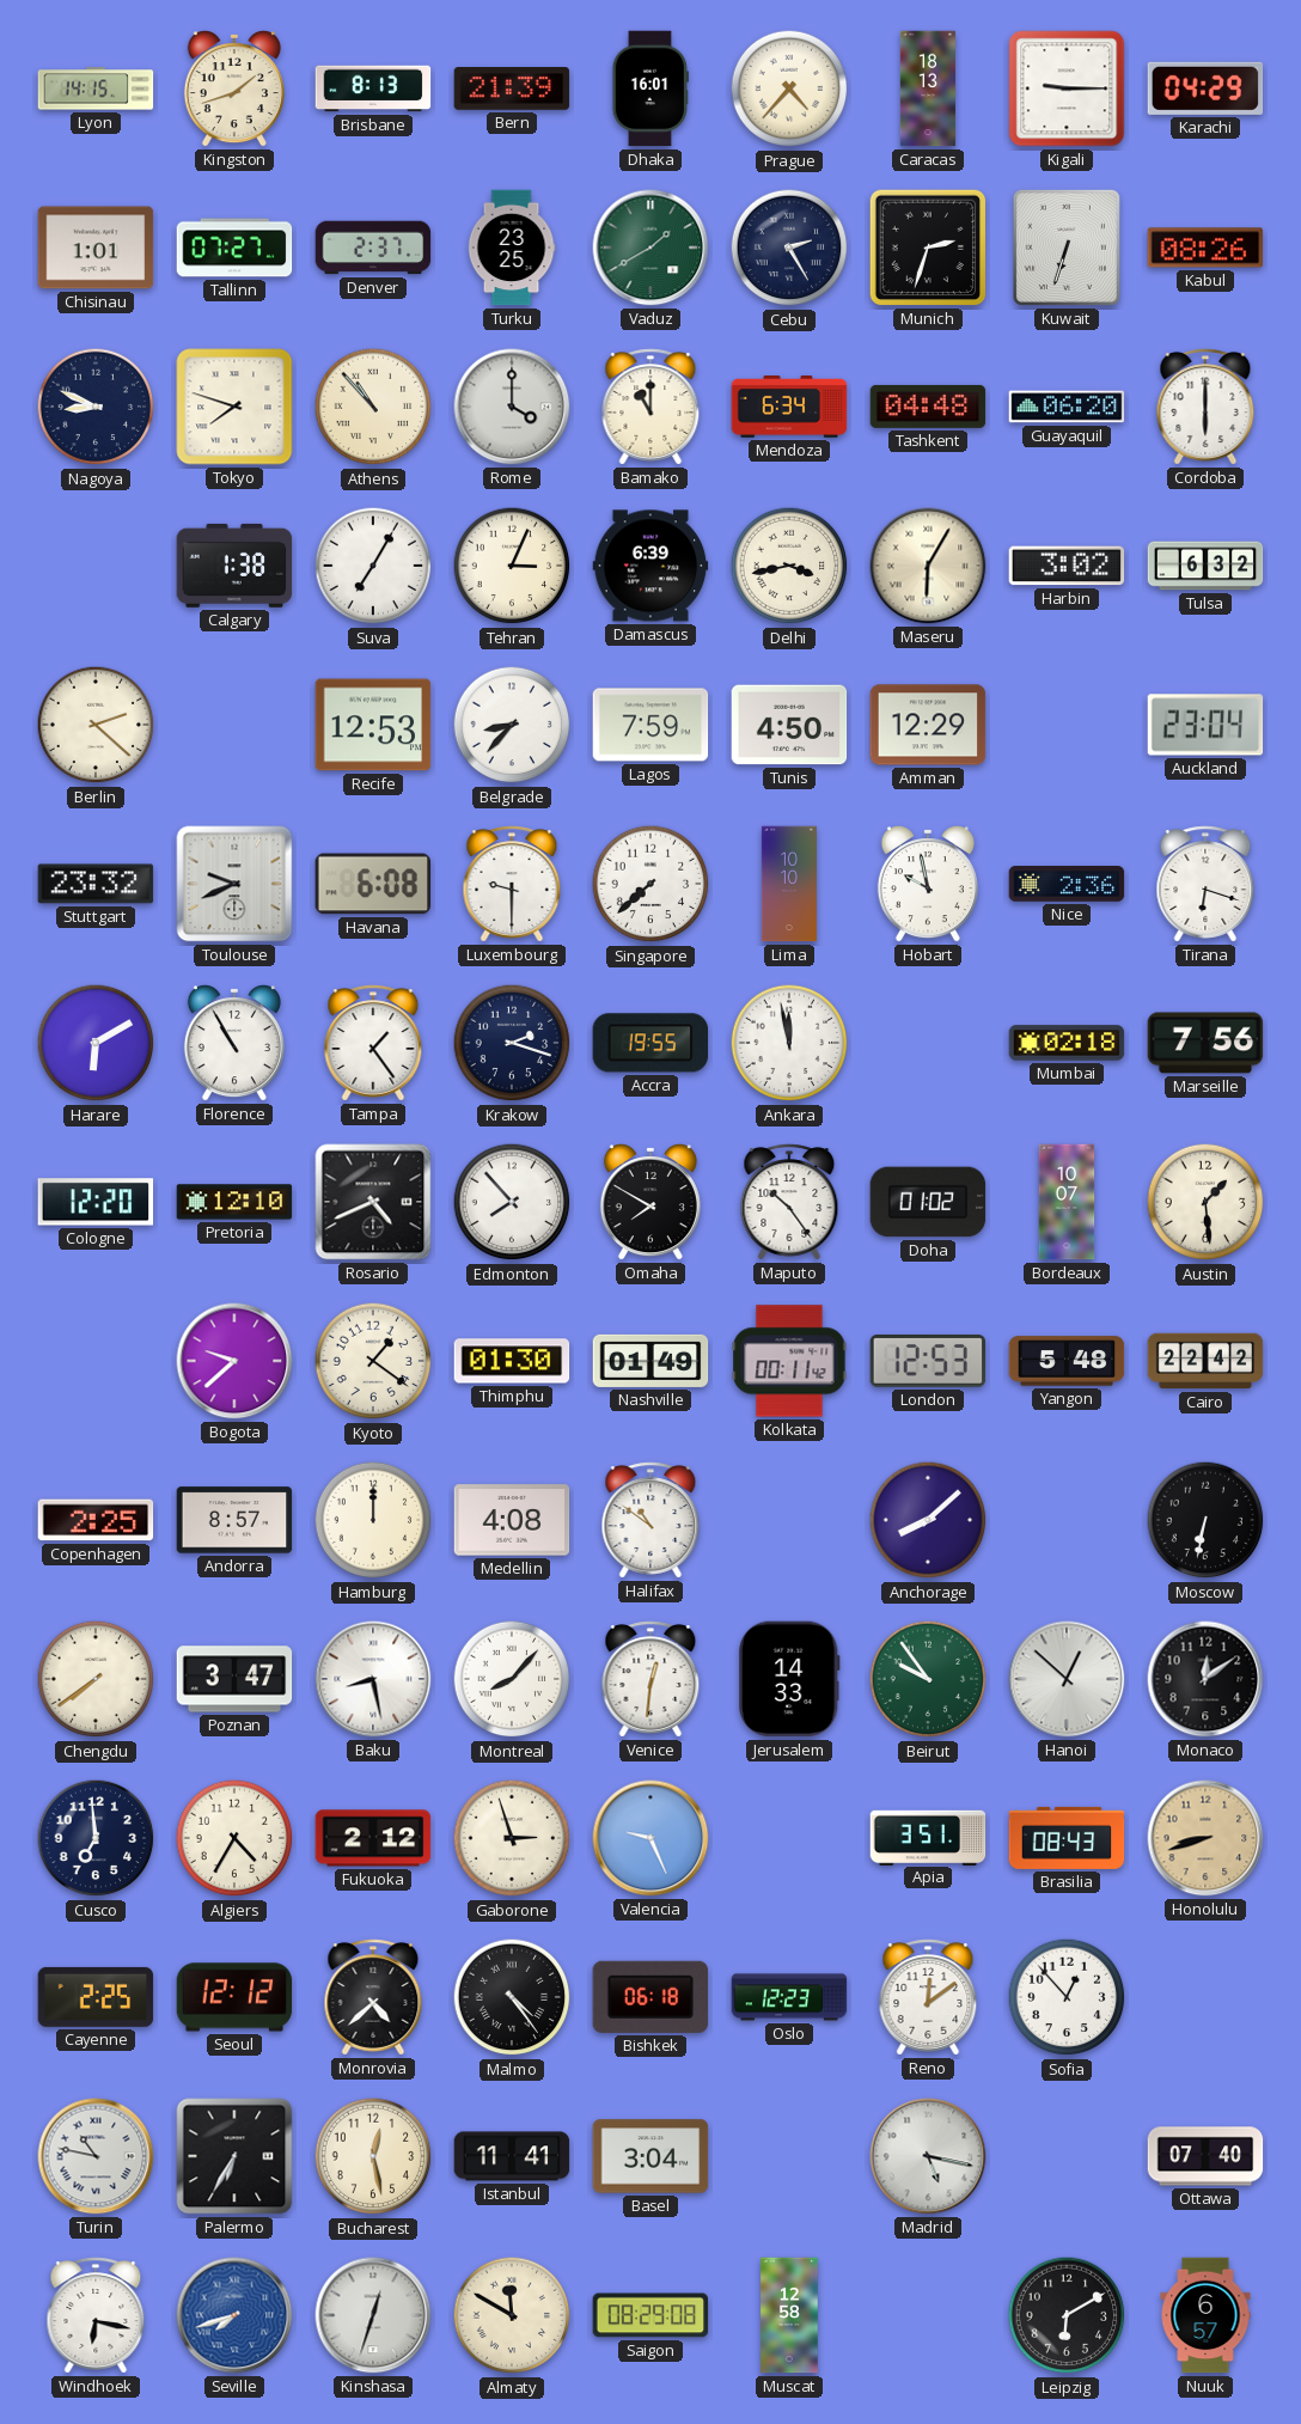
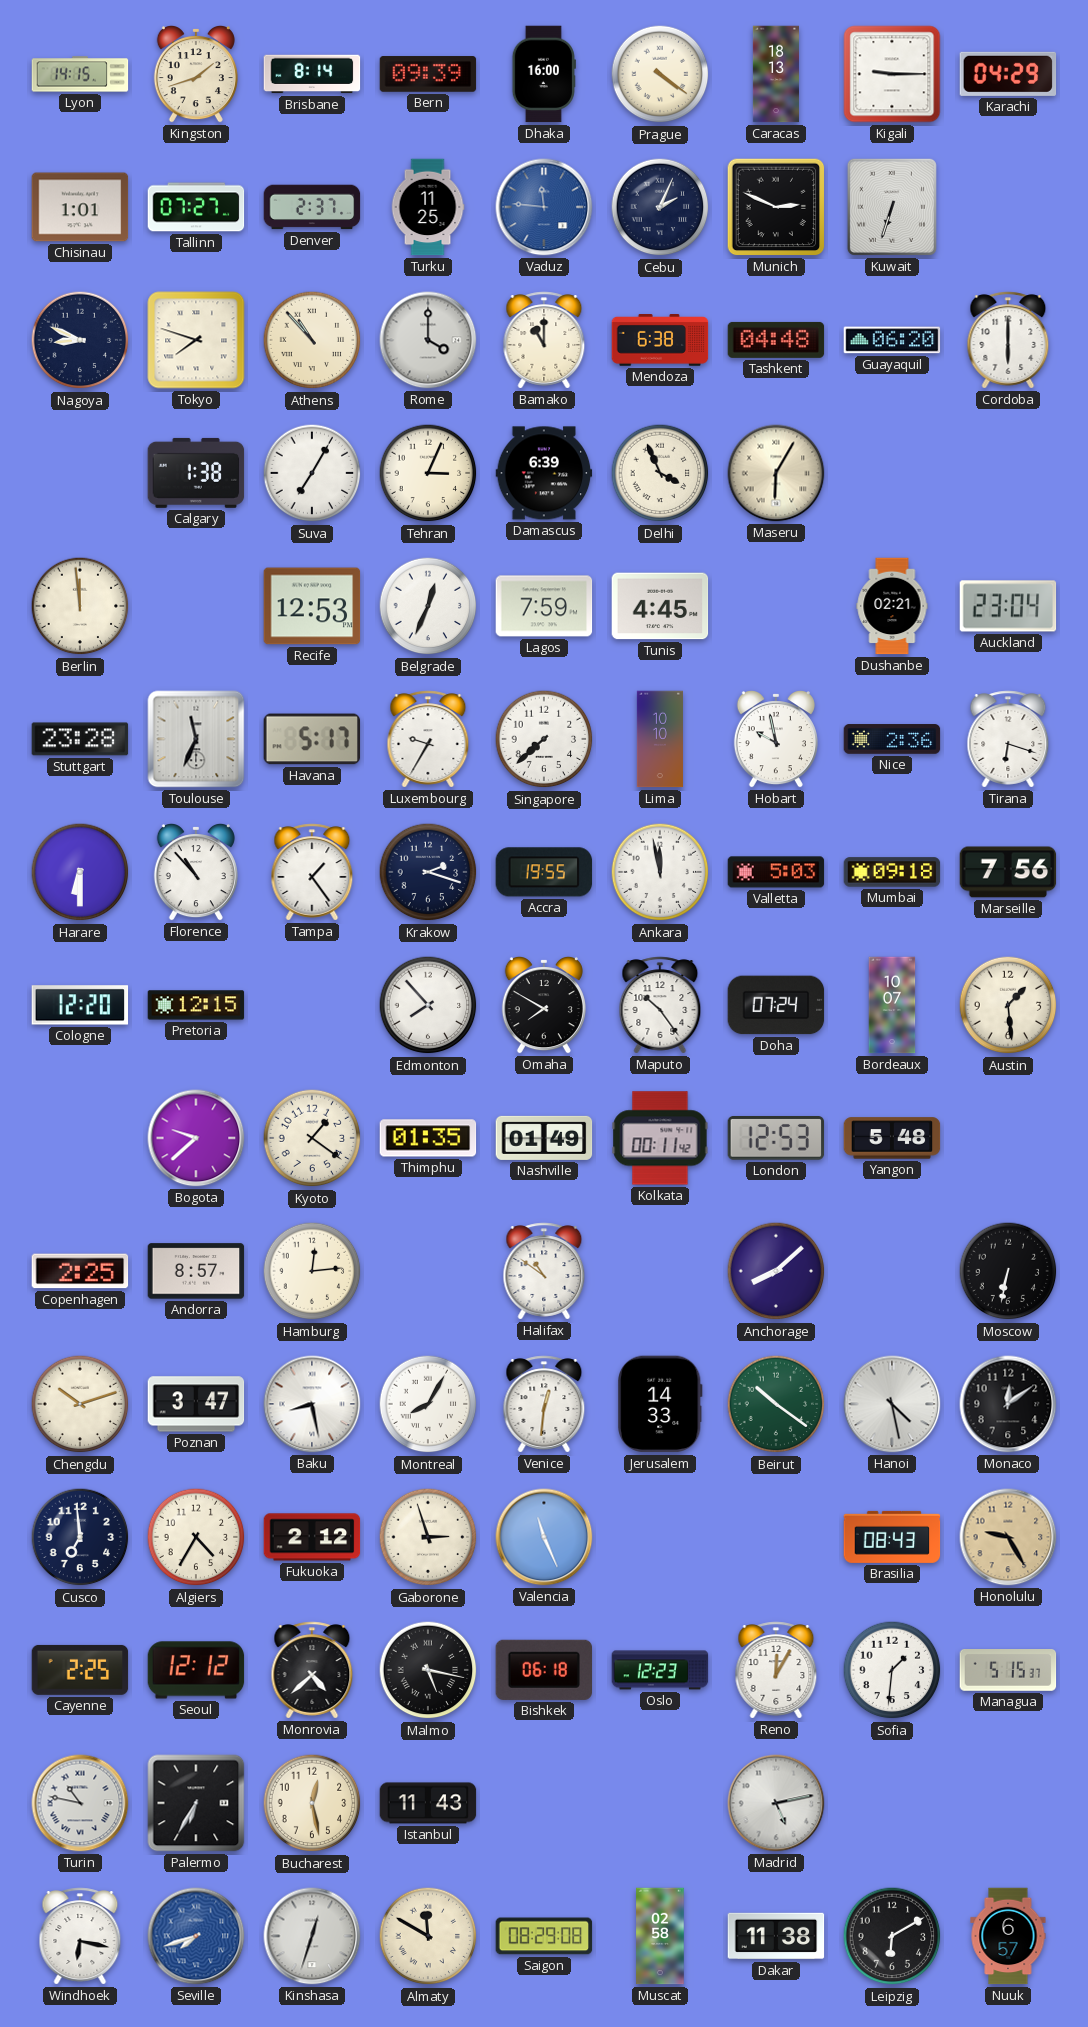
Brisbane: 8:13 -> 8:14
Bern: 21:39 -> 09:39
Dhaka: 16:01 -> 16:00
Prague: 4:37 -> 4:21
Turku: 23:25 -> 11:25
Vaduz: 1:40 -> 11:46
Vaduz dial: green -> blue
Cebu: 2:25 -> 2:04
Munich: 2:33 -> 2:49
Kabul: 08:26 -> none
Mendoza: 6:34 -> 6:38
Delhi: 3:43 -> 3:56
Harbin: 3:02 -> none
Tulsa: 6:32 -> none
Berlin: 2:22 -> 11:59
Belgrade: 8:37 -> 12:34
Tunis: 4:50 -> 4:45
Amman: 12:29 -> none
Dushanbe: none -> 02:21
Stuttgart: 23:32 -> 23:28
Toulouse: 9:41 -> 11:34
Havana: 6:08 -> 5:17
Luxembourg: 9:30 -> 9:35
Harare: 6:10 -> 6:30
Florence: 10:55 -> 10:53
Valletta: none -> 5:03
Mumbai: 02:18 -> 09:18
Pretoria: 12:10 -> 12:15
Rosario: 4:41 -> none
Doha: 01:02 -> 07:24
Thimphu: 01:30 -> 01:35
Cairo: 22:42 -> none
Hamburg: 12:00 -> 12:14
Medellin: 4:08 -> none
Chengdu: 7:39 -> 10:12
Montreal: 8:07 -> 8:05
Beirut: 9:54 -> 10:21
Hanoi: 12:52 -> 4:28
Valencia: 9:26 -> 11:26
Apia: 3:51 -> none
Honolulu: 8:42 -> 9:25
Malmo: 4:24 -> 5:17
Reno: 12:09 -> 12:05
Sofia: 12:53 -> 1:31
Managua: none -> 5:15
Istanbul: 11:41 -> 11:43
Basel: 3:04 -> none
Madrid: 5:17 -> 5:13
Ottawa: 07:40 -> none
Muscat: 12:58 -> 02:58
Dakar: none -> 11:38
